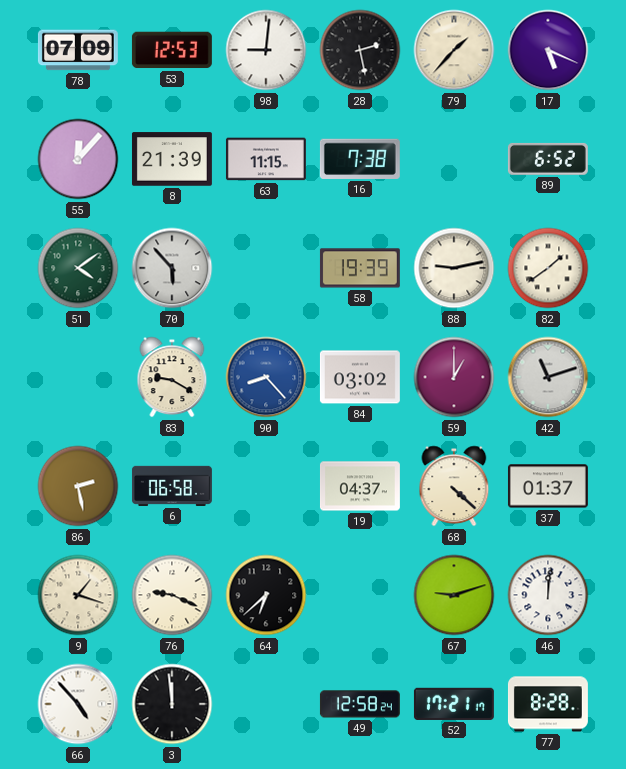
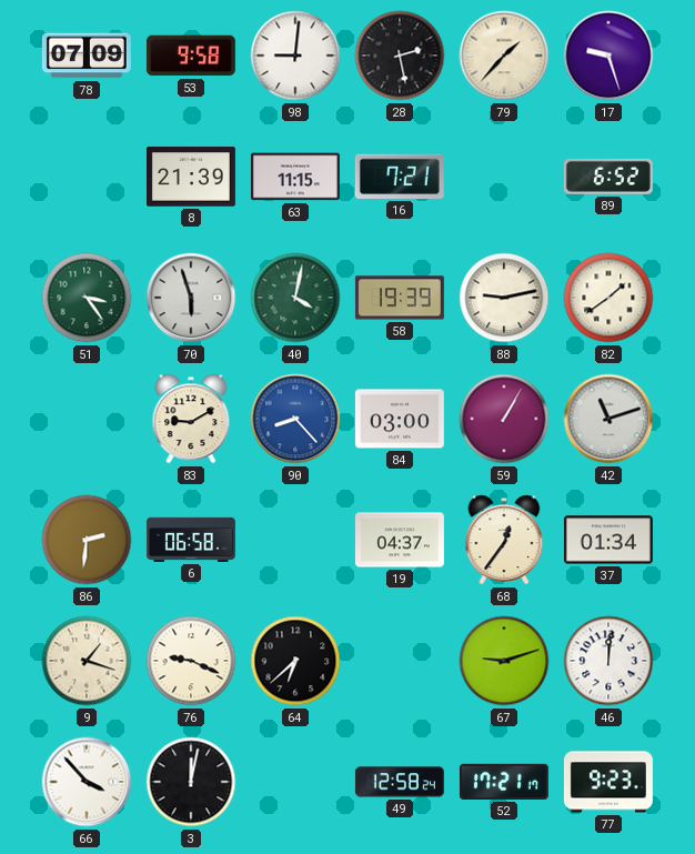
53: 12:53 -> 9:58
17: 5:19 -> 9:27
55: 12:07 -> none
16: 7:38 -> 7:21
51: 4:09 -> 3:24
70: 5:53 -> 5:57
40: none -> 4:02
83: 9:20 -> 9:10
84: 03:02 -> 03:00
59: 1:00 -> 1:05
86: 2:28 -> 2:31
68: 4:22 -> 12:36
37: 01:37 -> 01:34
66: 4:53 -> 3:53
3: 11:59 -> 12:02
77: 8:28 -> 9:23
